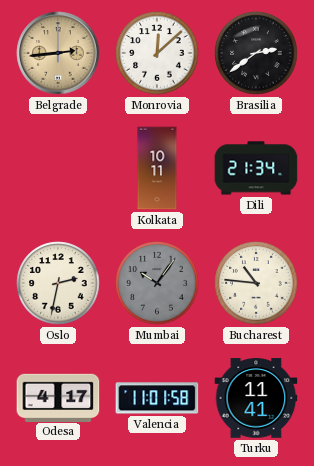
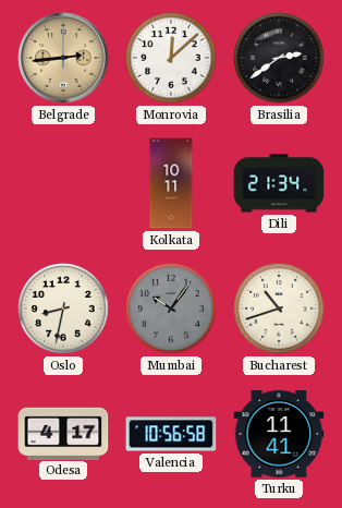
Oslo: 2:32 -> 8:32
Bucharest: 10:46 -> 10:42
Valencia: 11:01 -> 10:56
